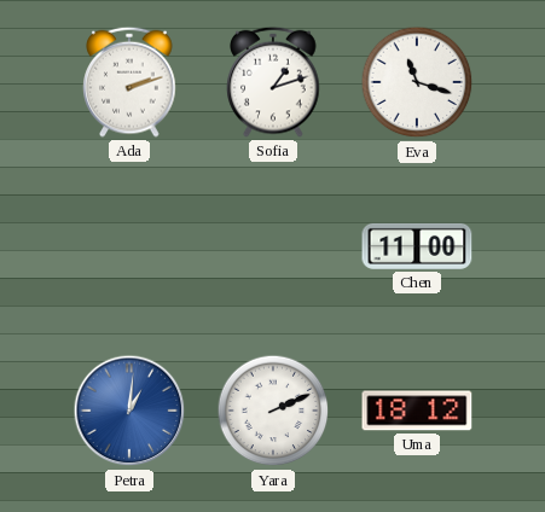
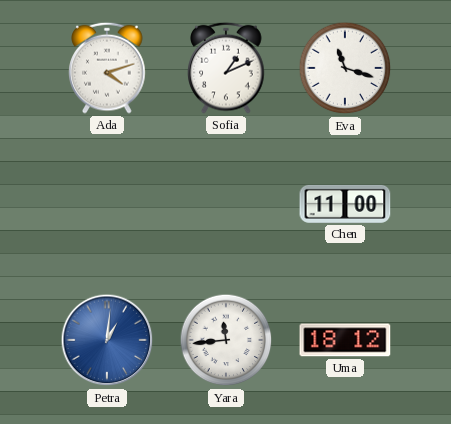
Ada: 2:12 -> 4:12
Sofia: 1:12 -> 1:11
Yara: 2:11 -> 11:44
